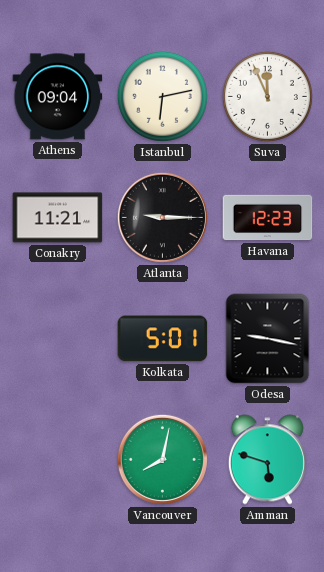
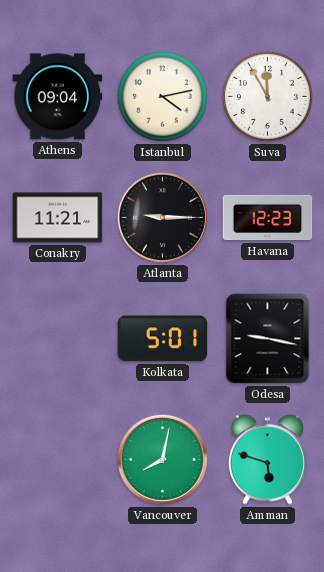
Istanbul: 6:13 -> 4:13
Suva: 11:56 -> 11:55
